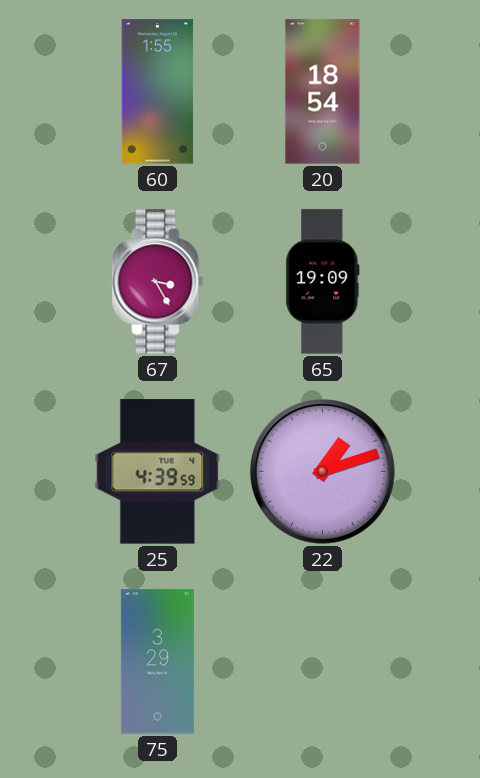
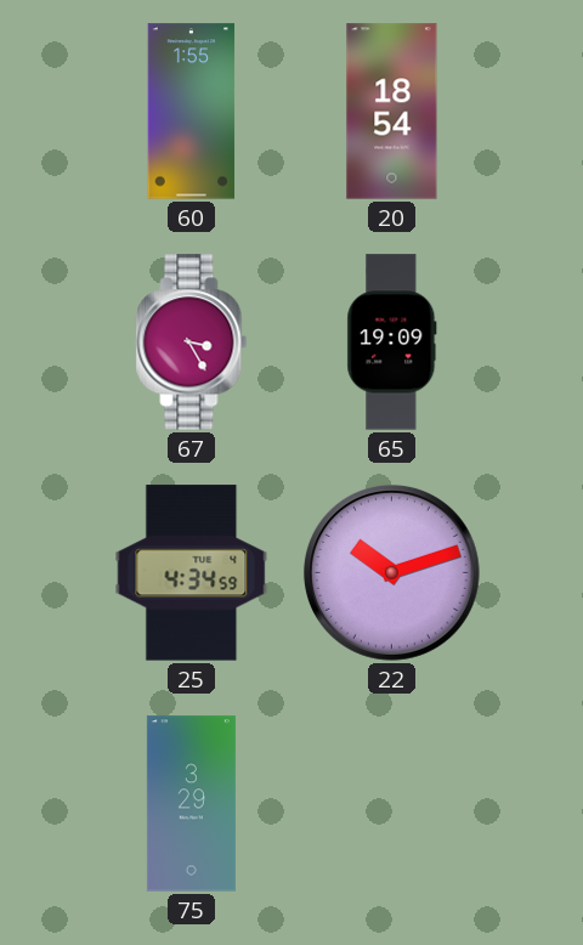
25: 4:39 -> 4:34
22: 1:12 -> 10:12
